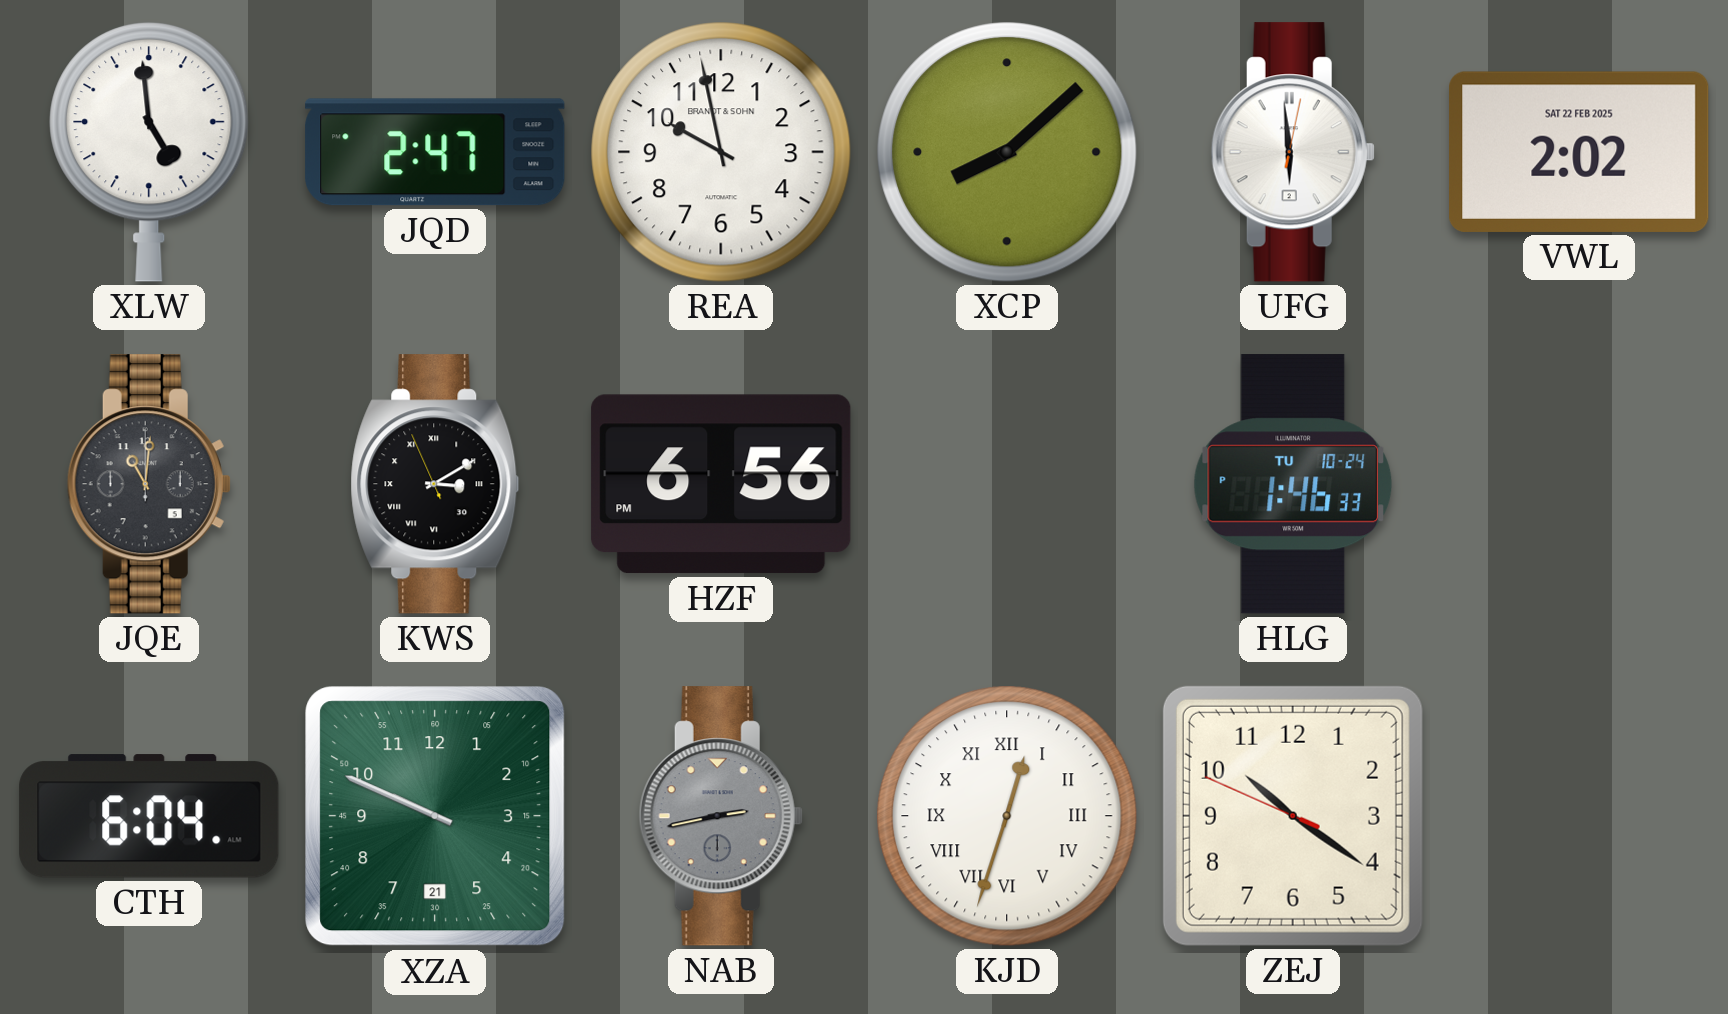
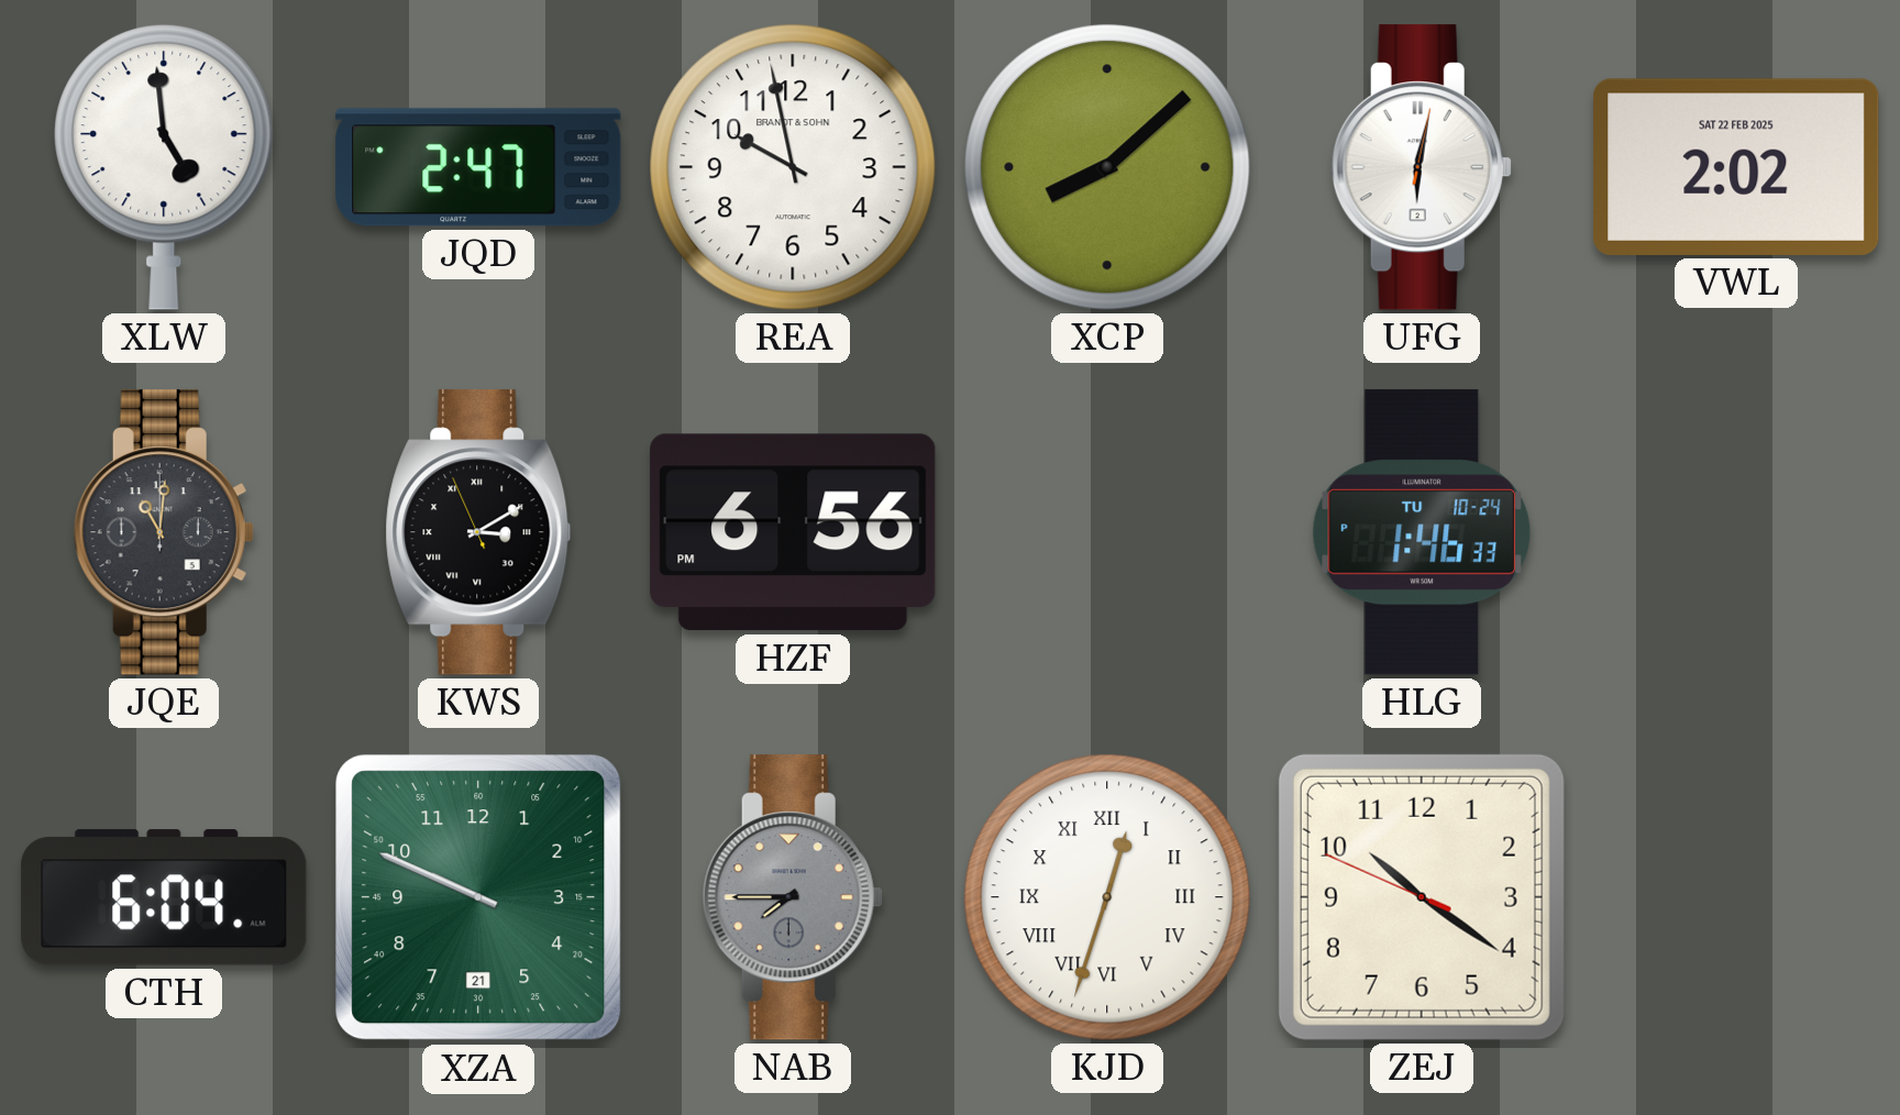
UFG: 5:59 -> 6:02
NAB: 2:43 -> 7:45
